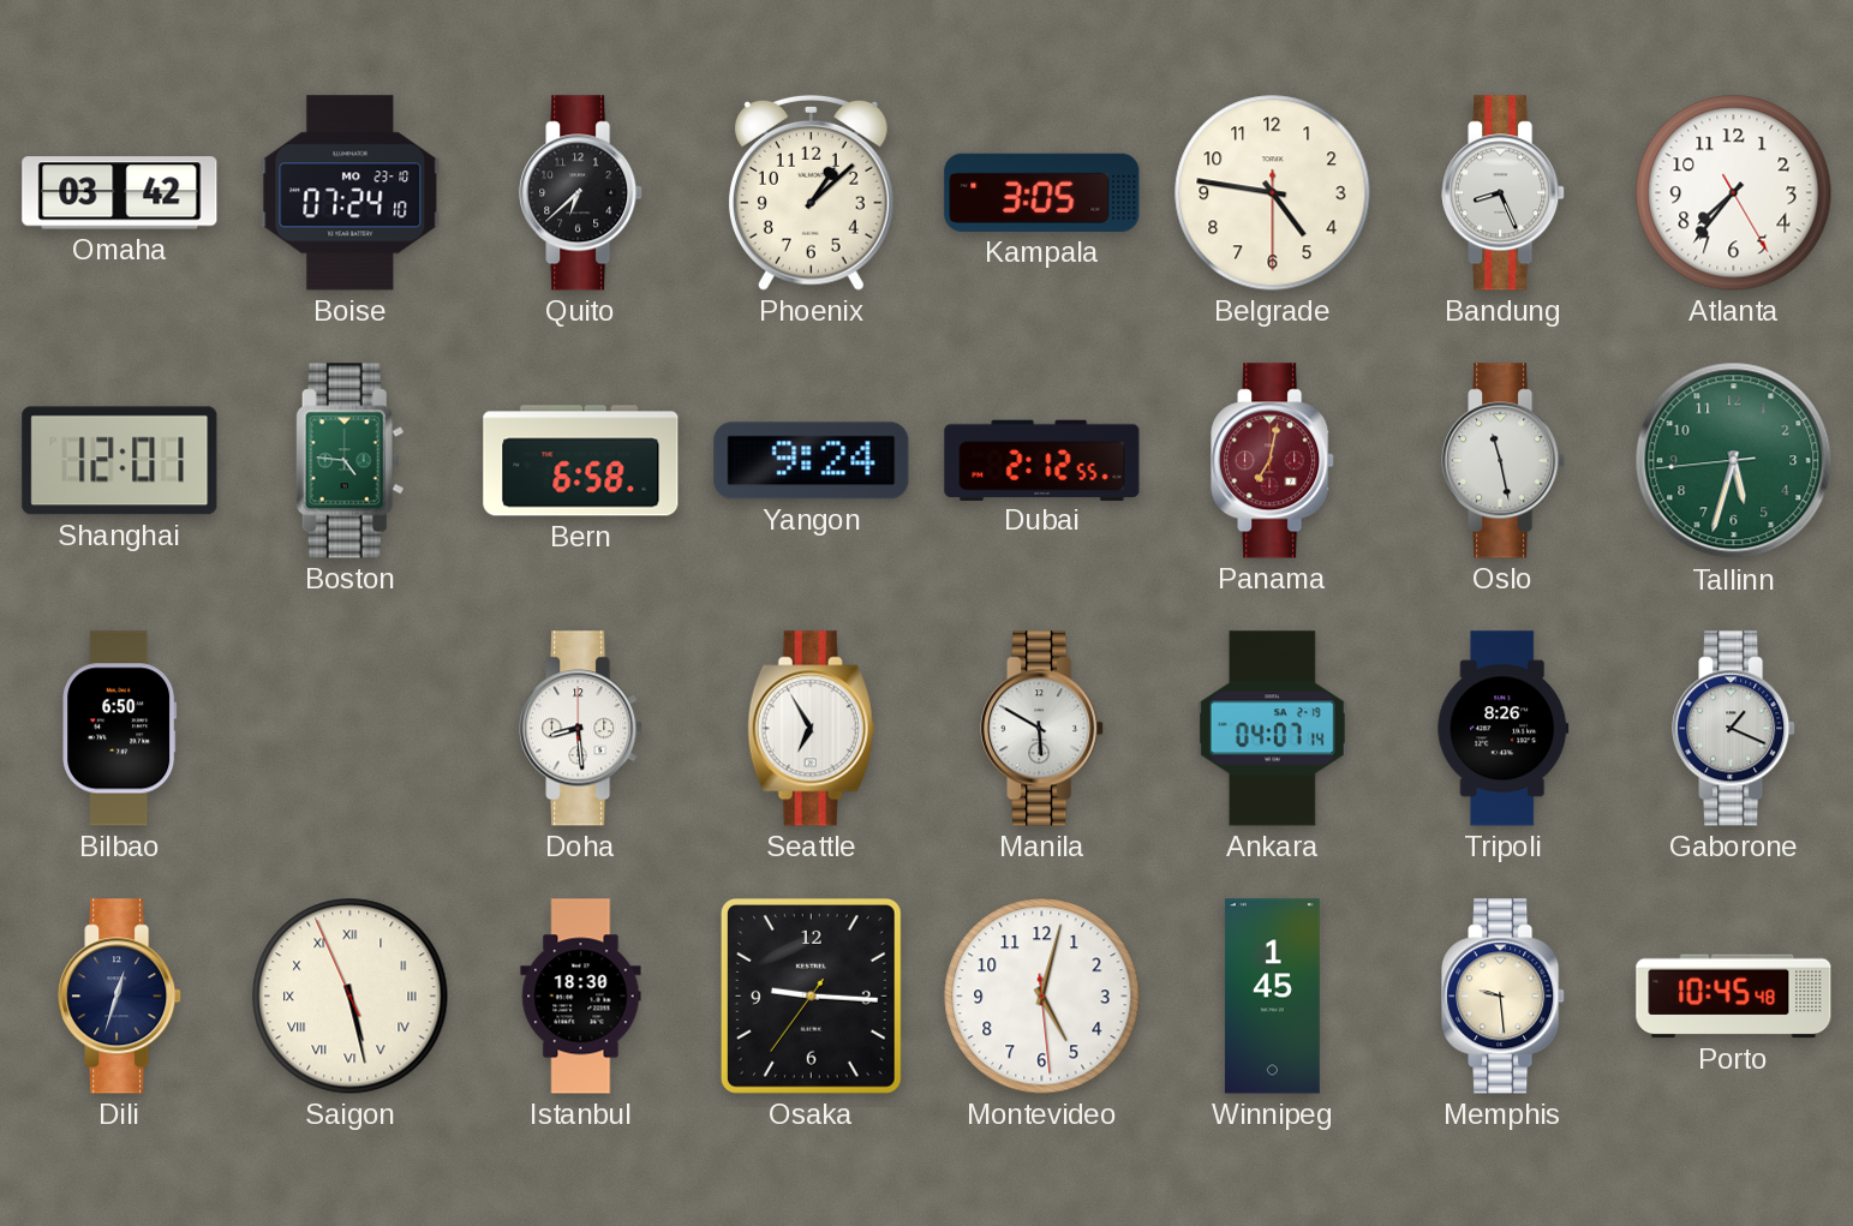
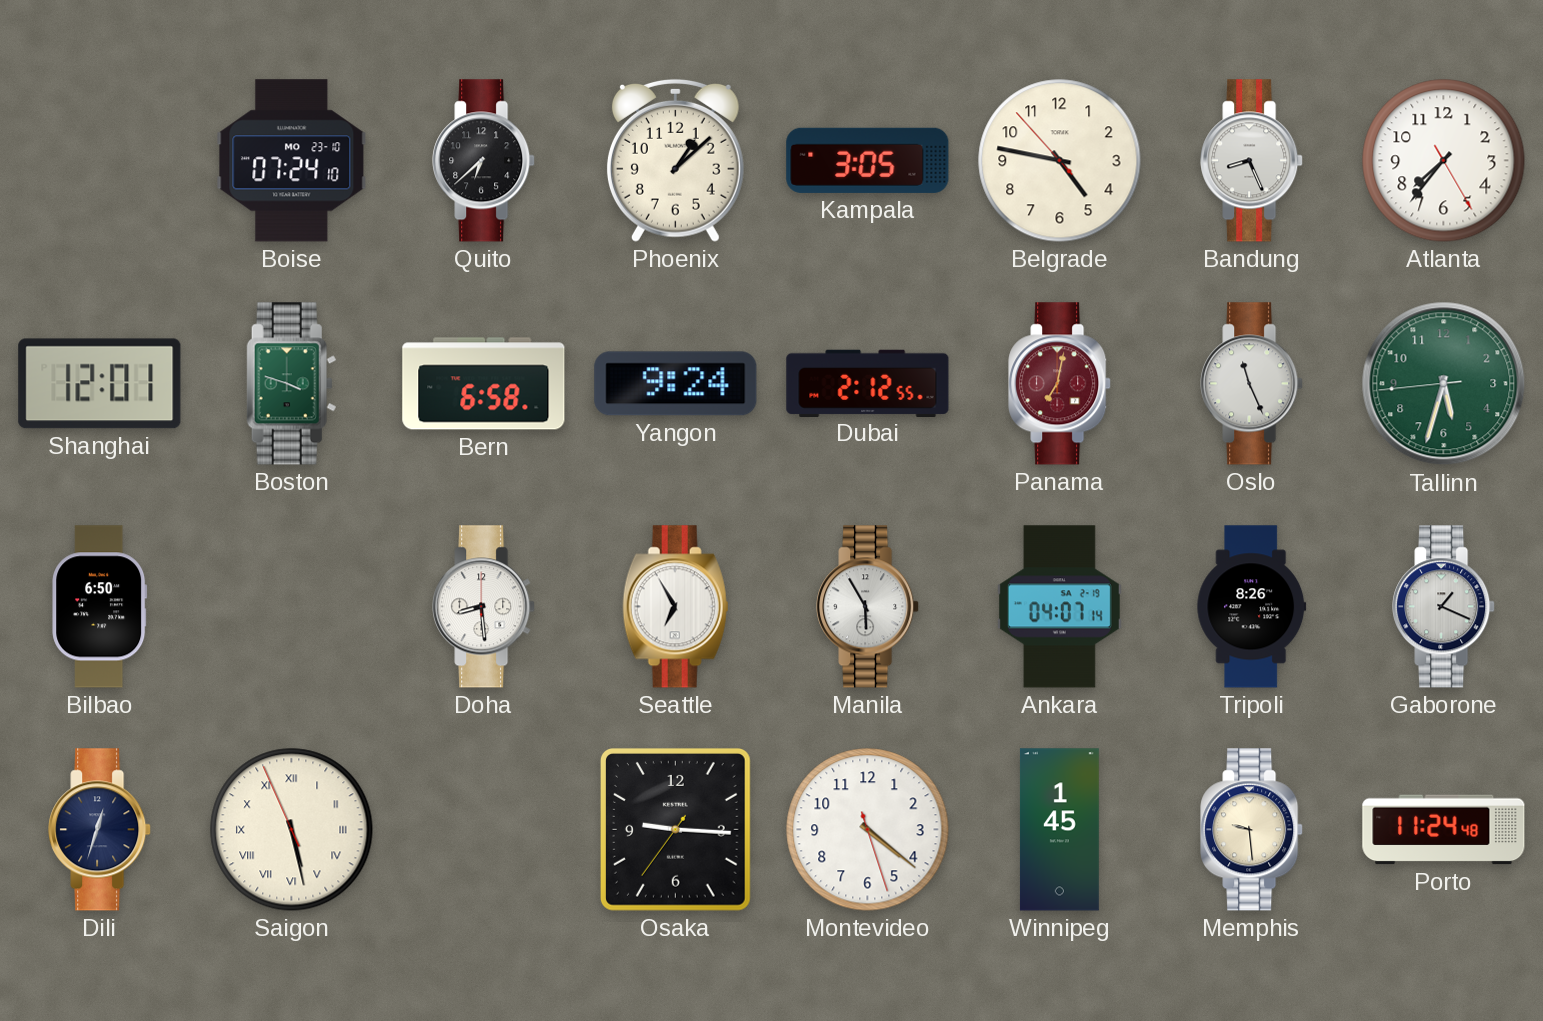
Omaha: 03:42 -> none
Belgrade: 4:46:30 -> 4:46:53
Boston: 4:46 -> 3:48
Oslo: 11:28 -> 11:26
Manila: 5:50 -> 5:55
Istanbul: 18:30 -> none
Montevideo: 5:02 -> 4:21
Porto: 10:45 -> 11:24
